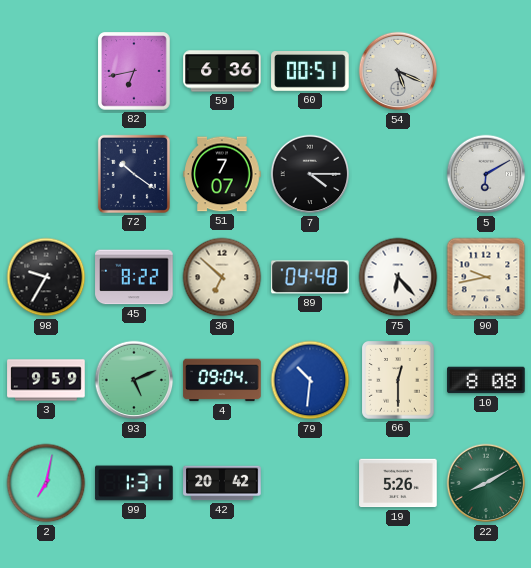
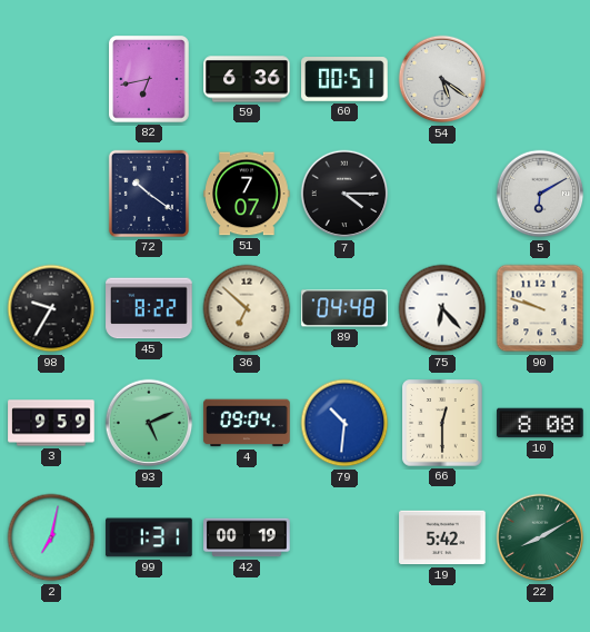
54: 5:19 -> 5:21
90: 9:43 -> 9:48
42: 20:42 -> 00:19
19: 5:26 -> 5:42
